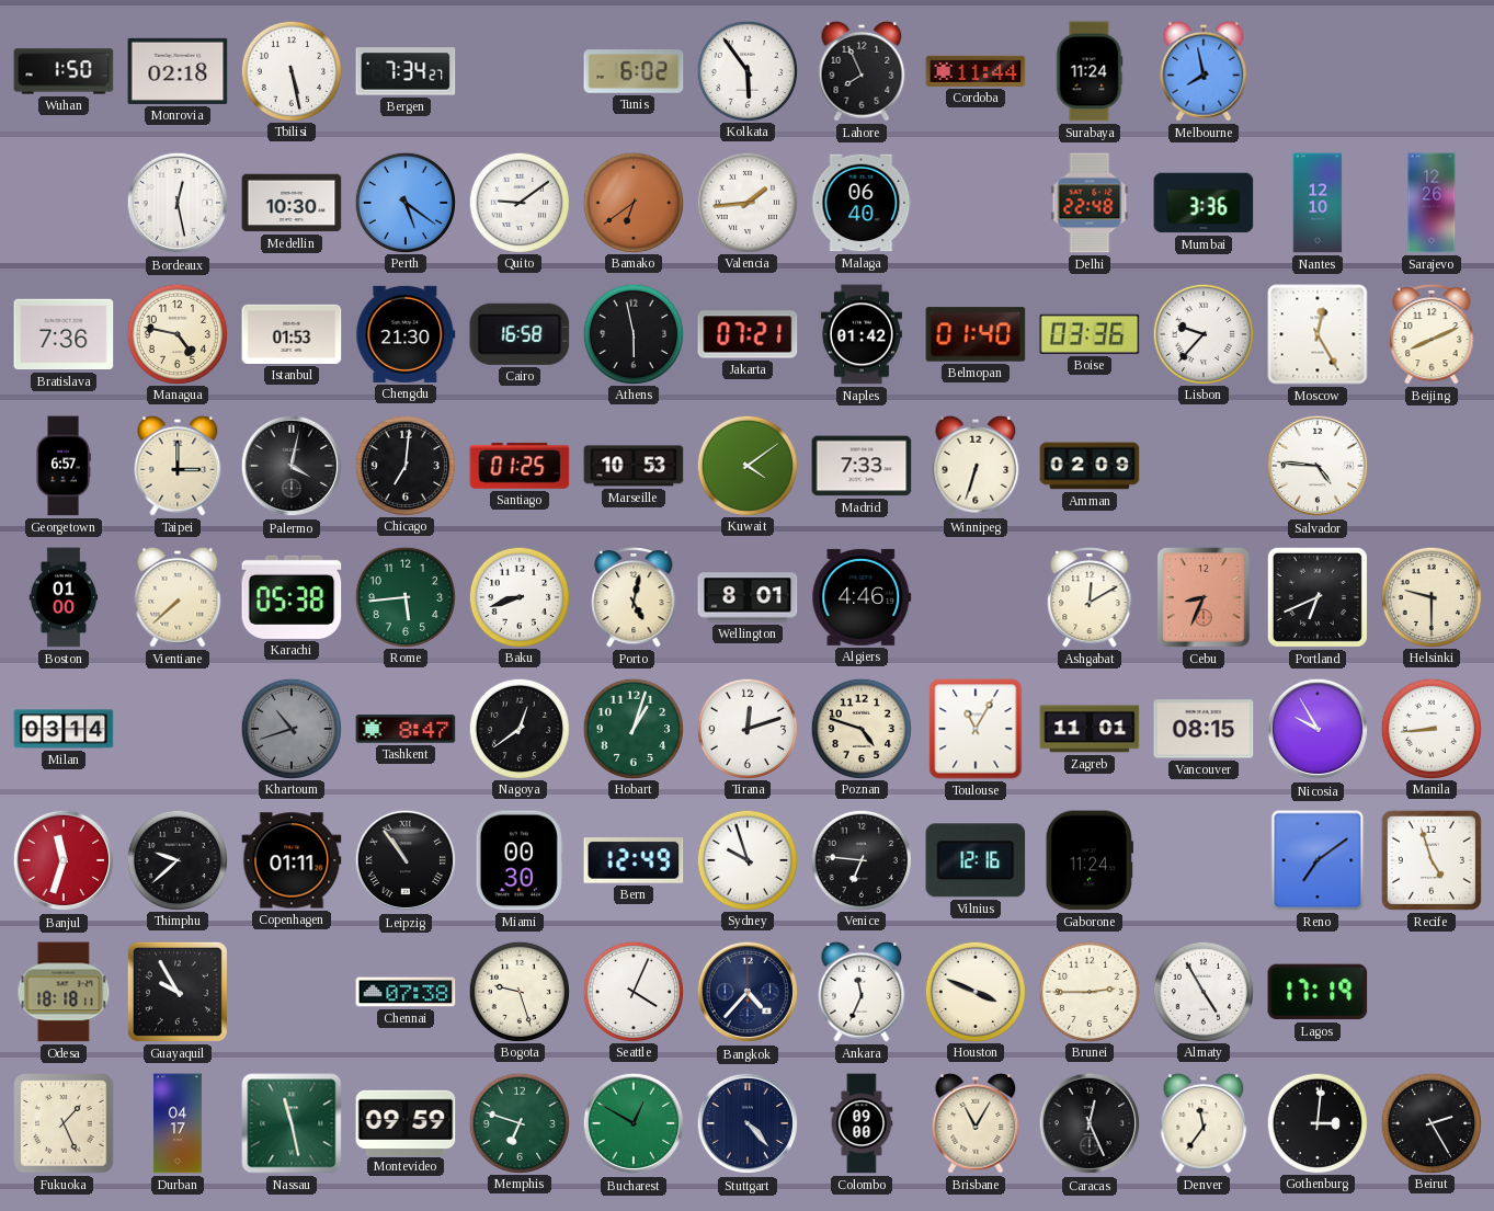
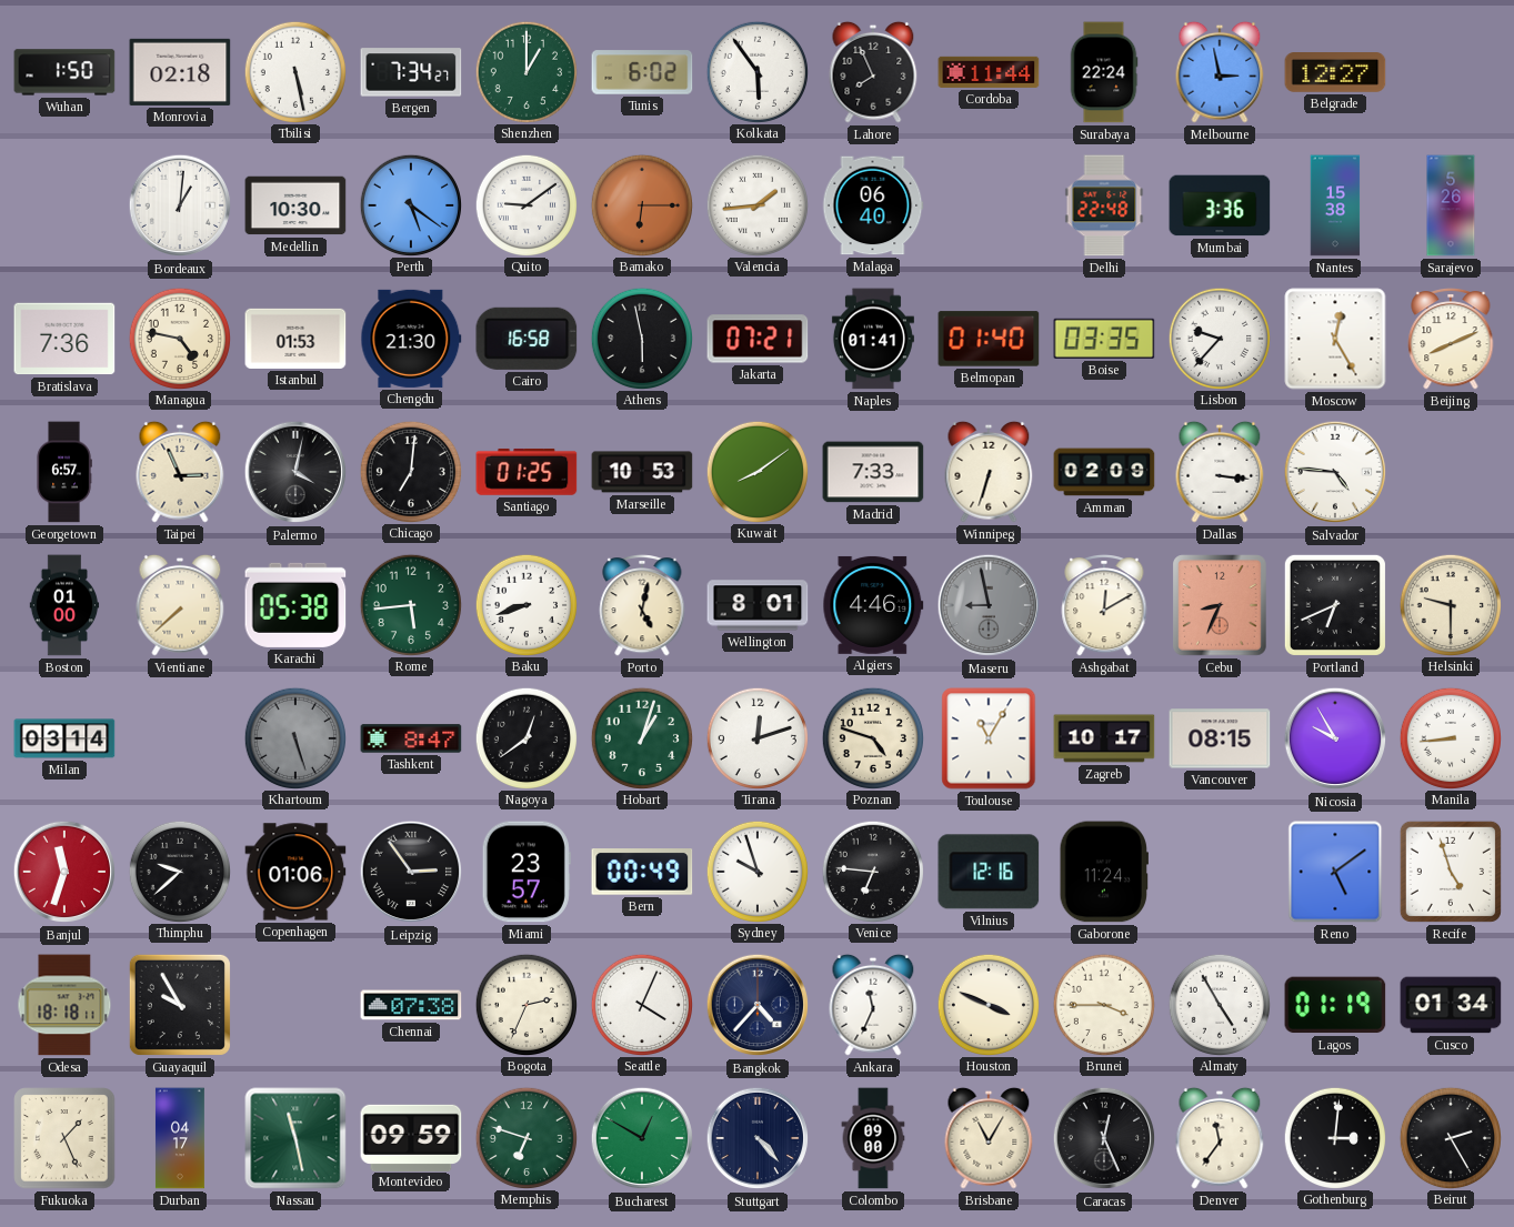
Shenzhen: none -> 1:00
Surabaya: 11:24 -> 22:24
Melbourne: 7:58 -> 2:58
Belgrade: none -> 12:27
Bordeaux: 12:28 -> 1:01
Bamako: 6:39 -> 6:15
Nantes: 12:10 -> 15:38
Sarajevo: 12:26 -> 5:26
Naples: 01:42 -> 01:41
Boise: 03:36 -> 03:35
Taipei: 3:00 -> 2:56
Kuwait: 4:09 -> 8:09
Dallas: none -> 3:16
Maseru: none -> 8:58
Khartoum: 10:42 -> 5:27
Zagreb: 11:01 -> 10:17
Copenhagen: 01:11 -> 01:06
Leipzig: 10:54 -> 2:54
Miami: 00:30 -> 23:57
Bern: 12:49 -> 00:49
Reno: 7:09 -> 5:09
Bogota: 9:27 -> 2:34
Brunei: 2:45 -> 3:45
Lagos: 17:19 -> 01:19
Cusco: none -> 01:34
